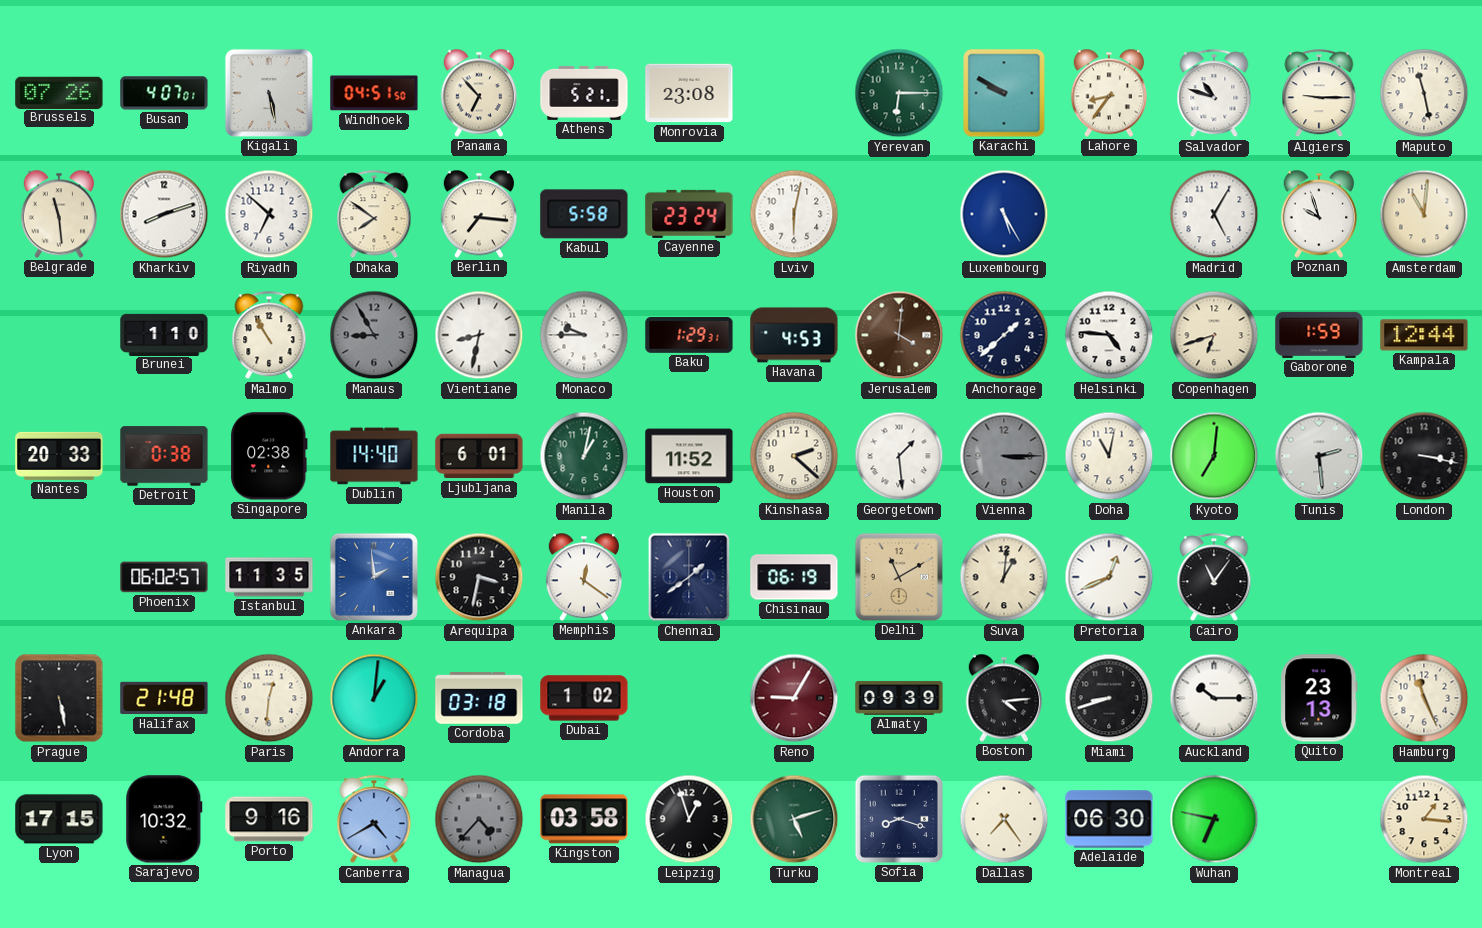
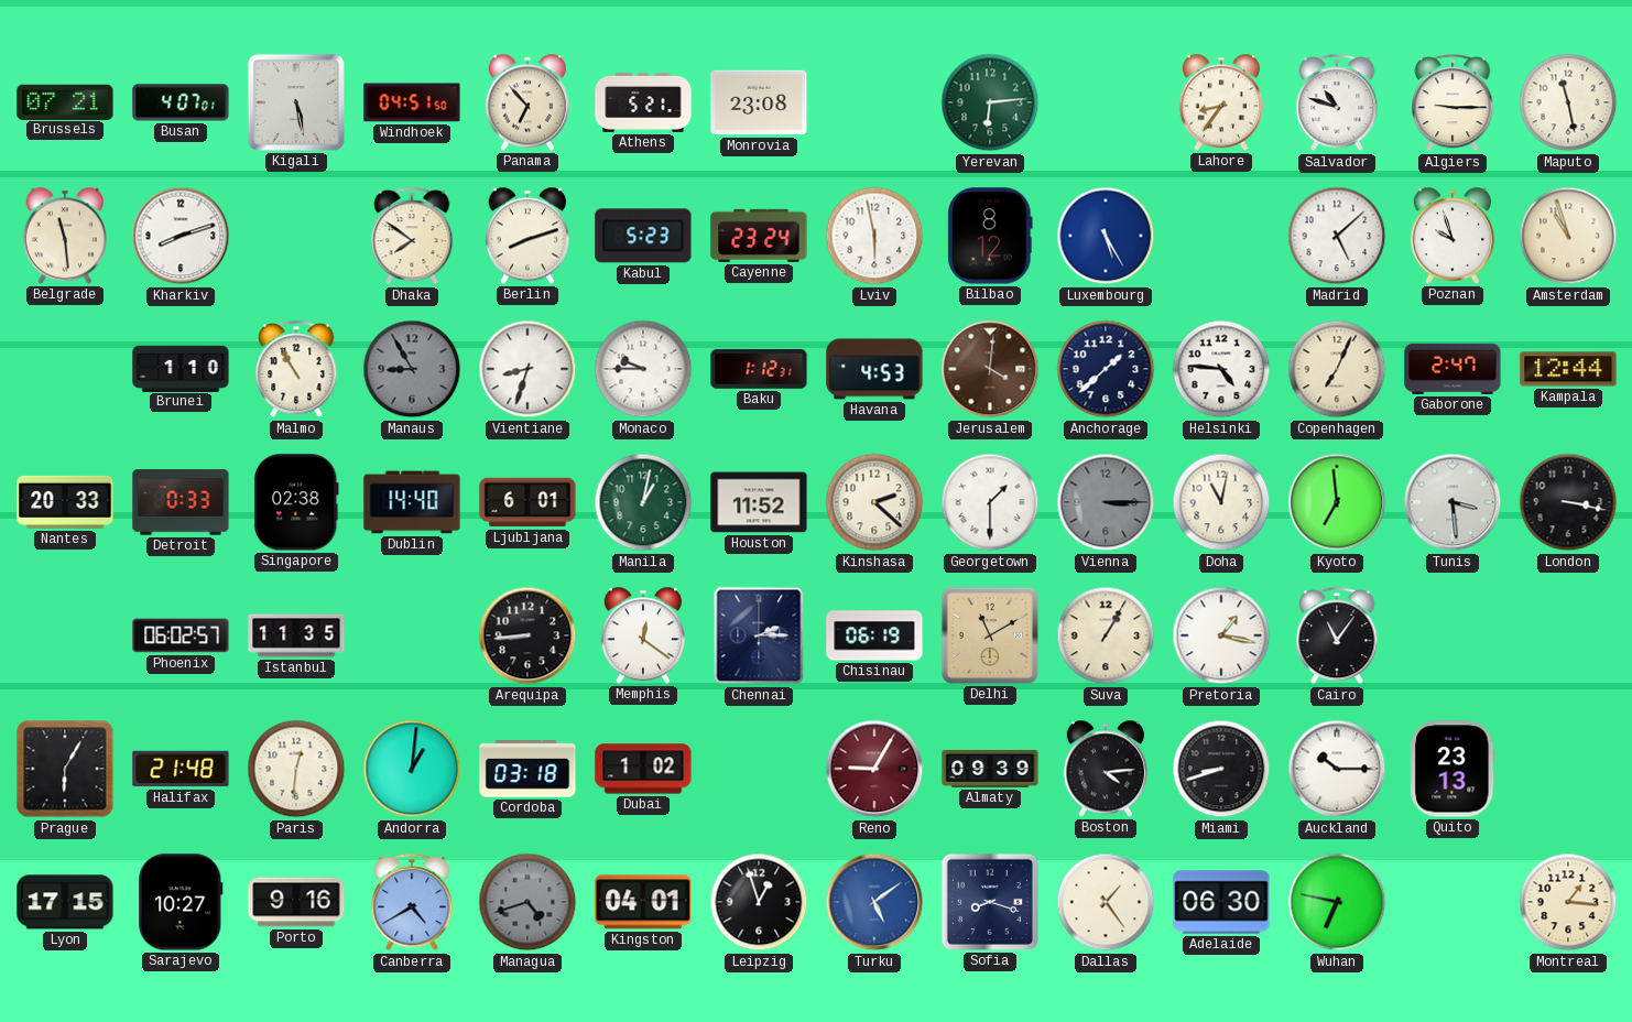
Brussels: 07:26 -> 07:21
Yerevan: 6:15 -> 6:14
Karachi: 9:50 -> none
Riyadh: 6:52 -> none
Berlin: 7:16 -> 8:12
Kabul: 5:58 -> 5:23
Lviv: 6:02 -> 5:58
Bilbao: none -> 8:12
Madrid: 5:05 -> 5:08
Amsterdam: 11:01 -> 10:57
Vientiane: 8:32 -> 8:33
Baku: 1:29 -> 1:12
Copenhagen: 6:42 -> 7:04
Gaborone: 1:59 -> 2:47
Detroit: 0:38 -> 0:33
Georgetown: 1:29 -> 1:30
Kyoto: 7:01 -> 6:59
Tunis: 2:29 -> 3:29
Ankara: 1:59 -> none
Arequipa: 3:32 -> 8:44
Chennai: 1:39 -> 2:15
Suva: 1:01 -> 1:05
Pretoria: 12:41 -> 1:17
Prague: 5:28 -> 6:05
Hamburg: 11:26 -> none
Sarajevo: 10:32 -> 10:27
Managua: 4:37 -> 4:42
Kingston: 03:58 -> 04:01
Turku: 5:12 -> 5:09
Turku dial: green -> blue
Dallas: 7:24 -> 1:24
